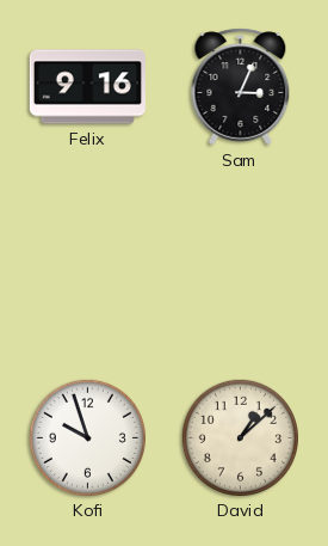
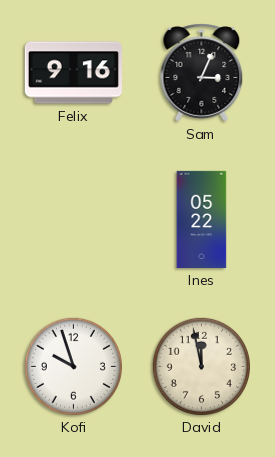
Ines: none -> 05:22
David: 1:08 -> 11:58
